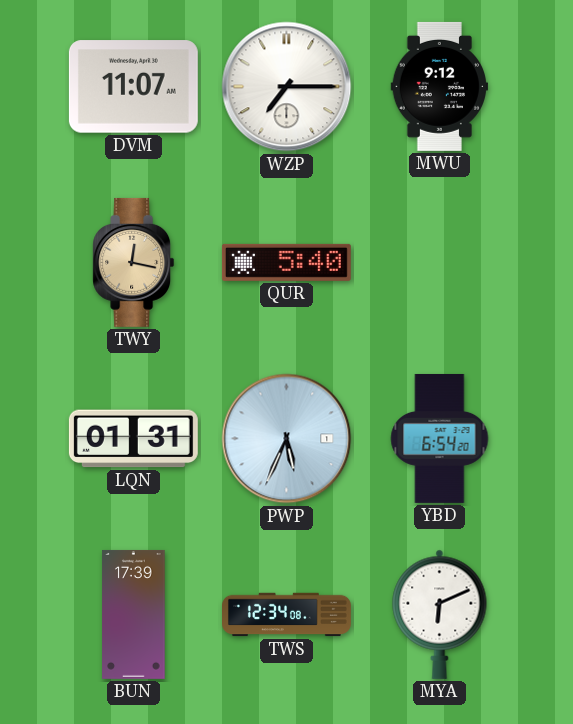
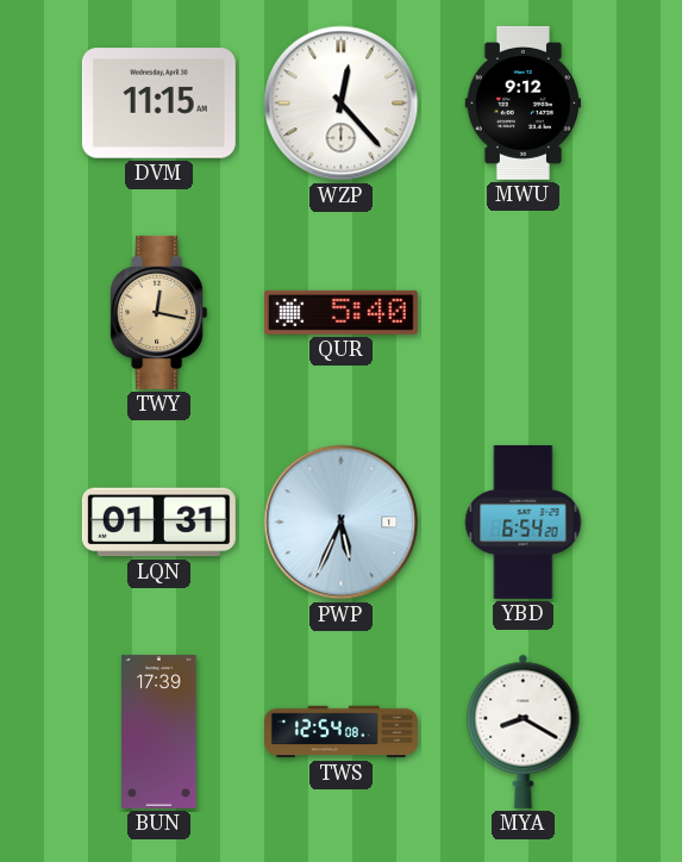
DVM: 11:07 -> 11:15
WZP: 7:15 -> 12:23
TWS: 12:34 -> 12:54
MYA: 6:11 -> 8:20
